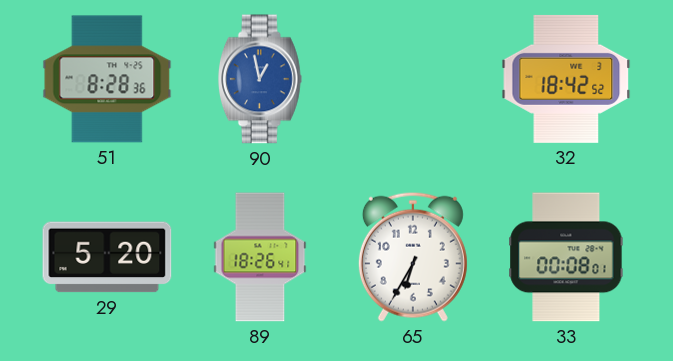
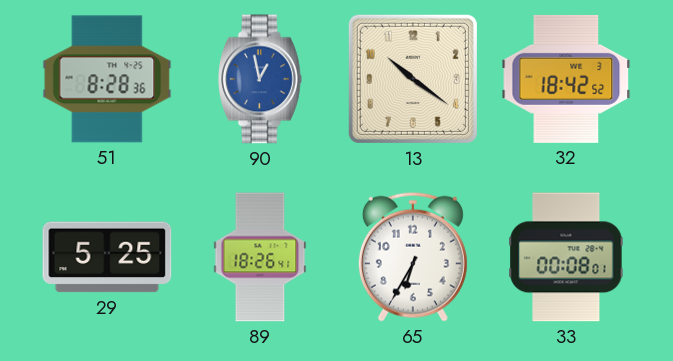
13: none -> 10:21
29: 5:20 -> 5:25
